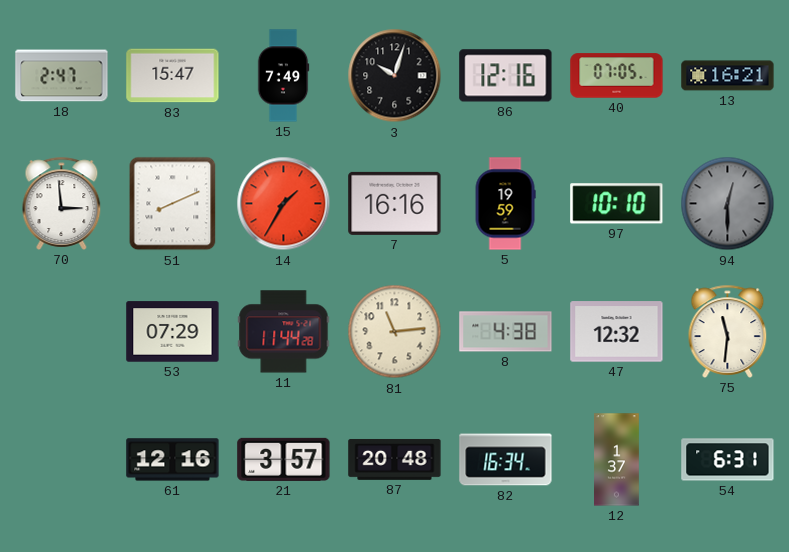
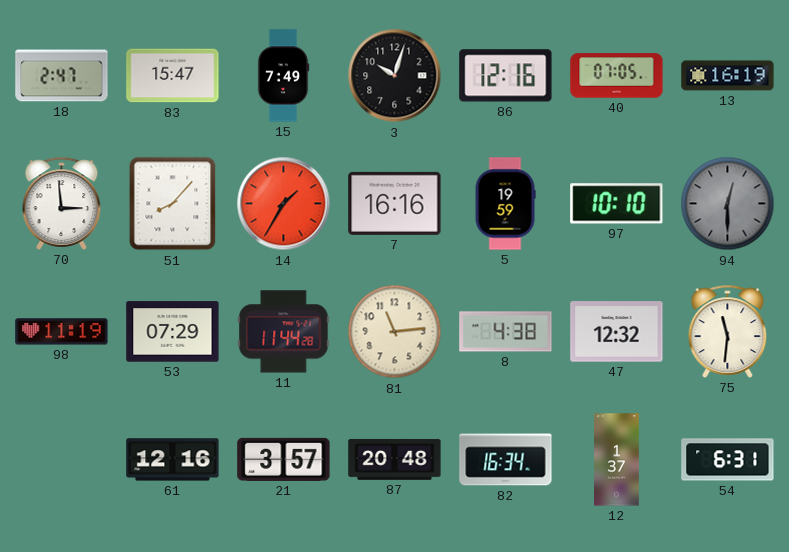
13: 16:21 -> 16:19
51: 8:11 -> 8:07
98: none -> 11:19
